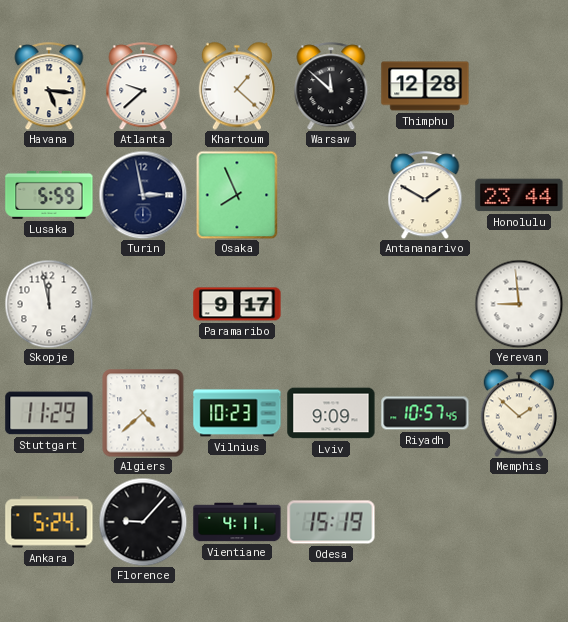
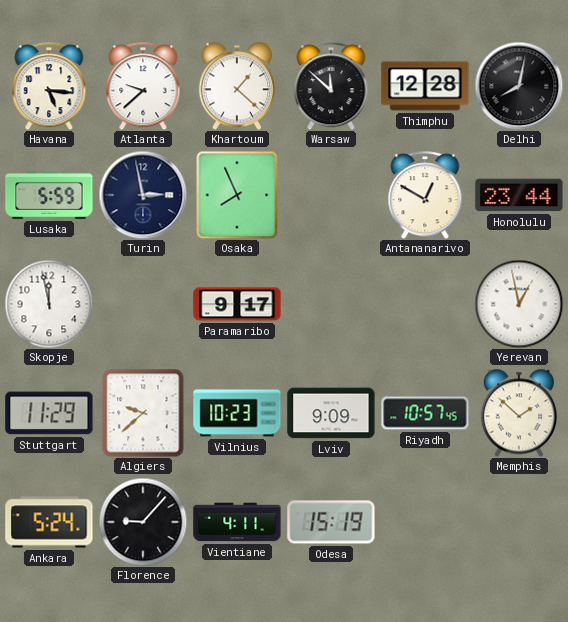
Delhi: none -> 8:02
Antananarivo: 1:50 -> 12:50
Yerevan: 8:59 -> 12:58
Algiers: 4:38 -> 9:38
